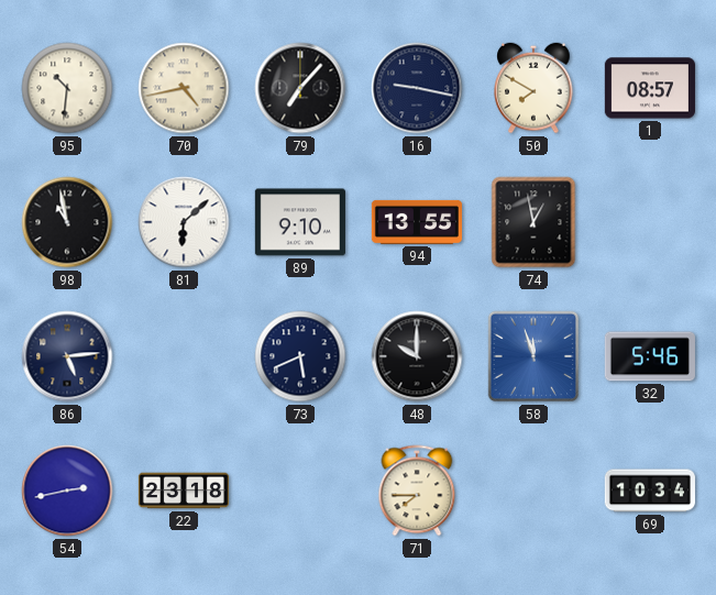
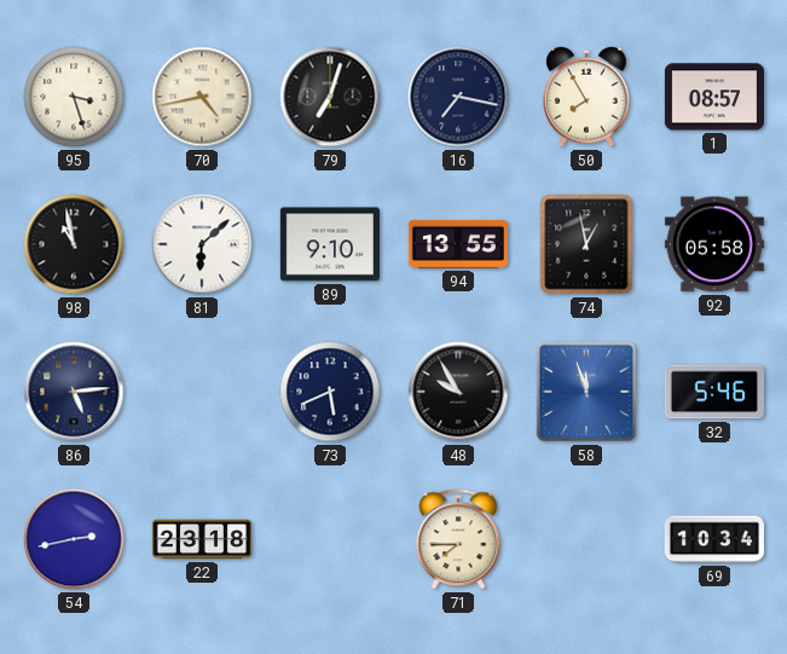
95: 10:31 -> 3:27
79: 7:07 -> 7:03
16: 9:17 -> 7:17
50: 7:50 -> 7:55
92: none -> 05:58
48: 10:00 -> 9:55
